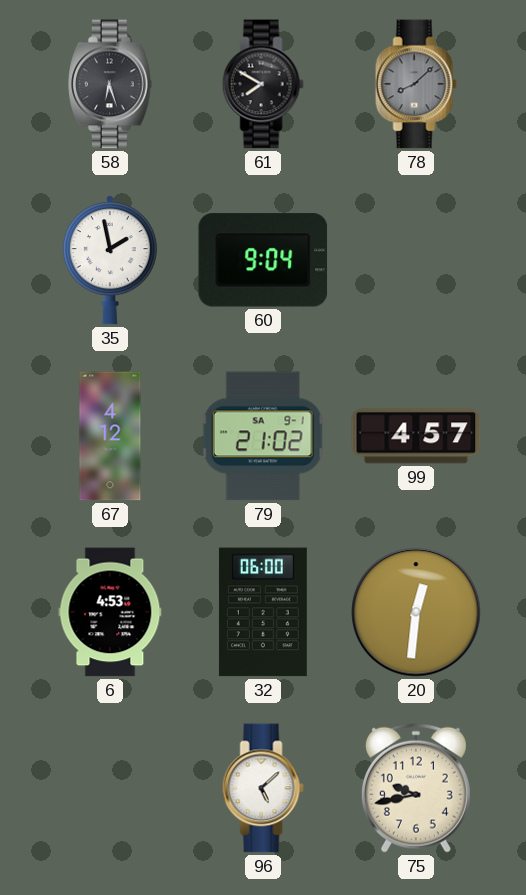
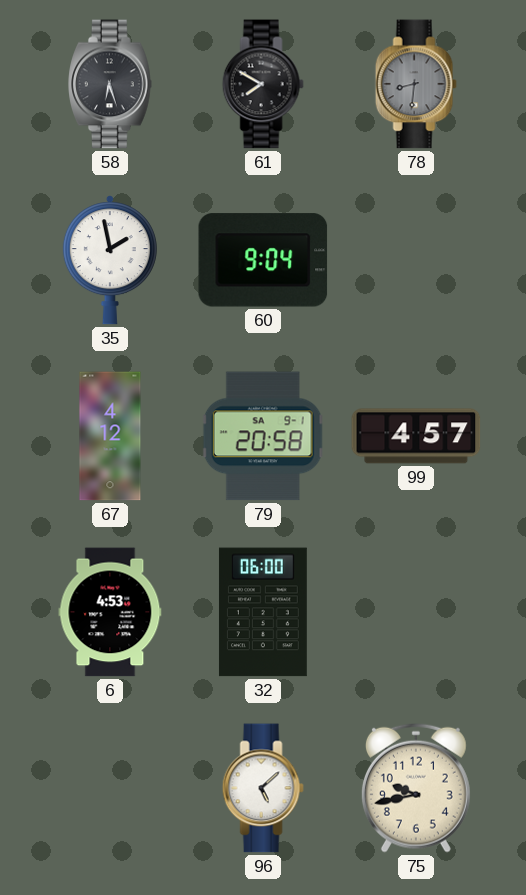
78: 8:08 -> 8:31
79: 21:02 -> 20:58
20: 12:31 -> none
